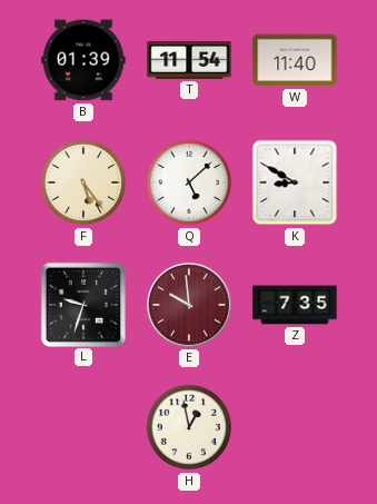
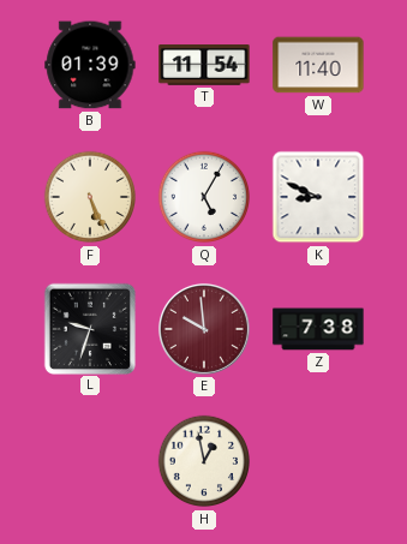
F: 5:24 -> 5:26
Q: 5:08 -> 5:05
K: 8:50 -> 8:49
Z: 7:35 -> 7:38
